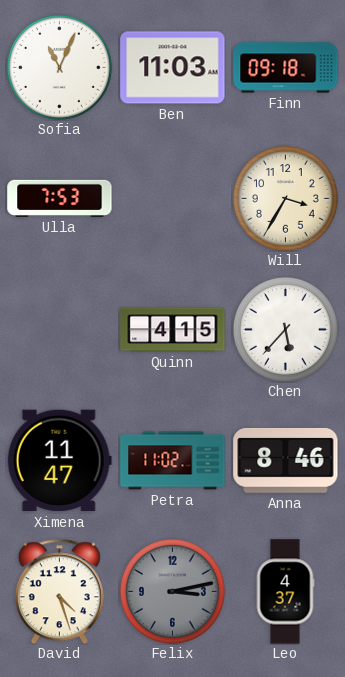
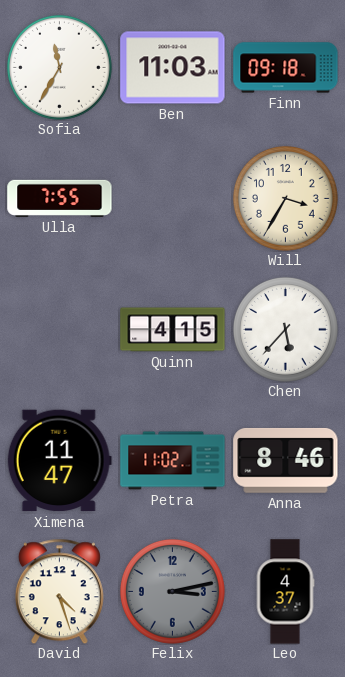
Sofia: 11:04 -> 11:35
Ulla: 7:53 -> 7:55
